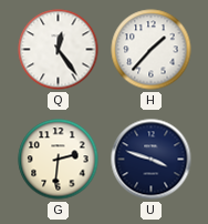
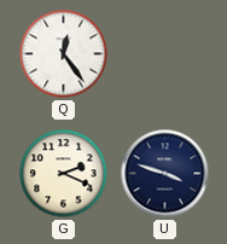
H: 1:37 -> none
G: 2:31 -> 2:19
